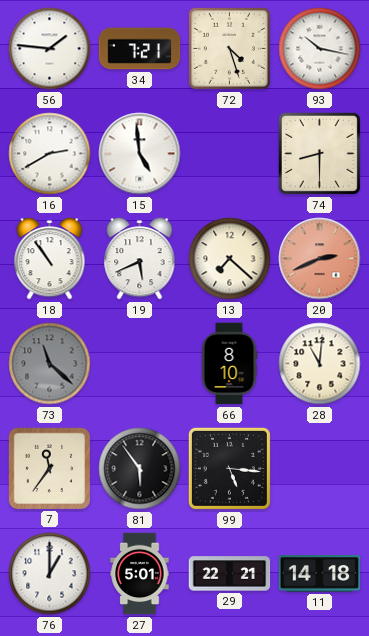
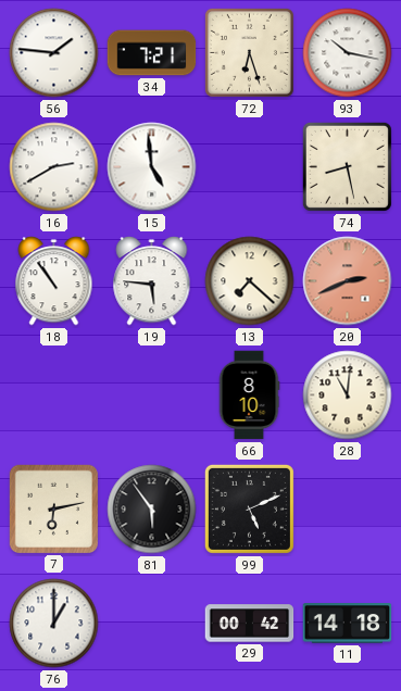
72: 4:27 -> 6:27
74: 8:30 -> 8:28
19: 5:41 -> 5:46
73: 11:22 -> none
7: 11:36 -> 6:13
99: 5:16 -> 5:11
27: 5:01 -> none
29: 22:21 -> 00:42
